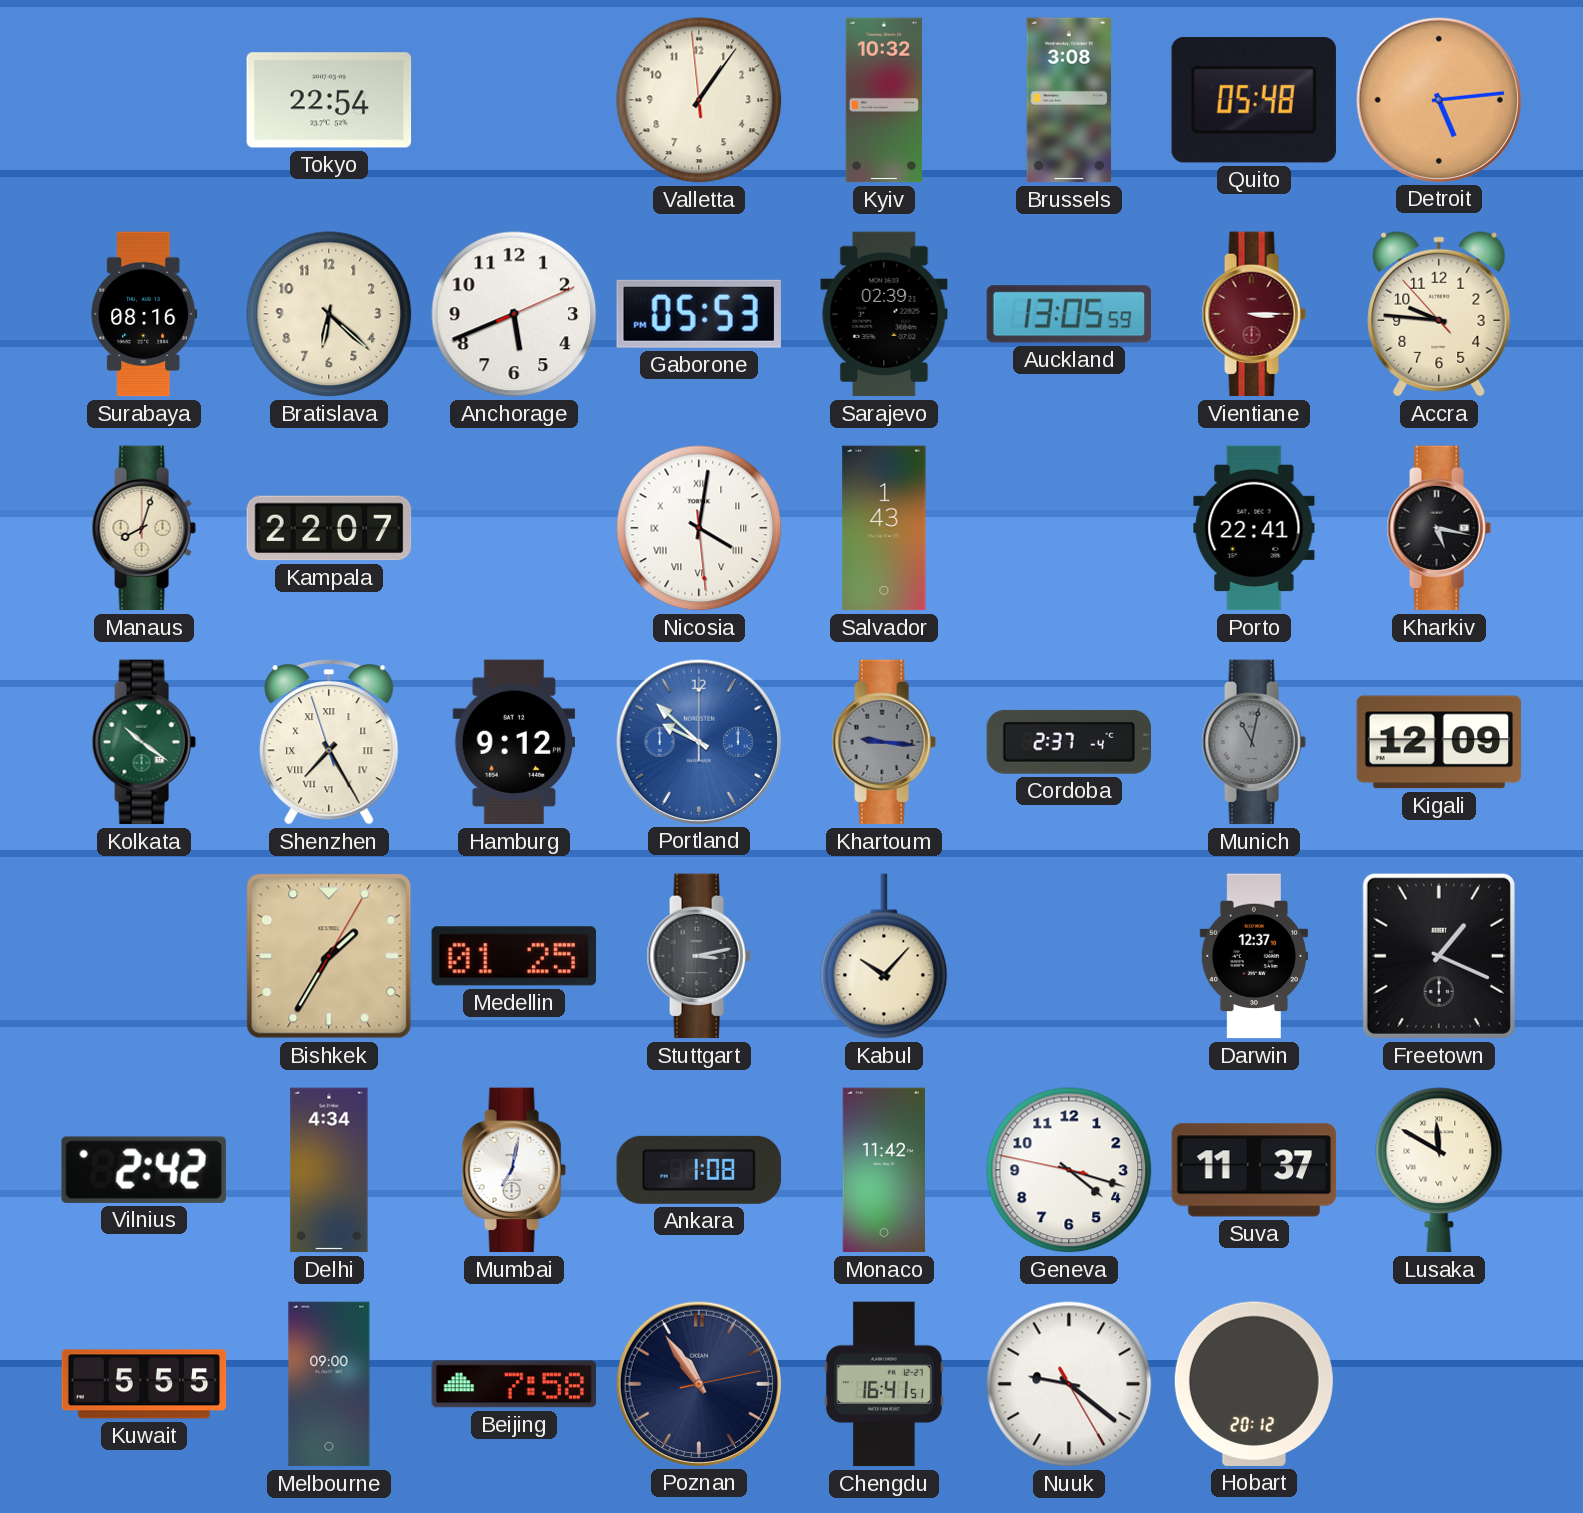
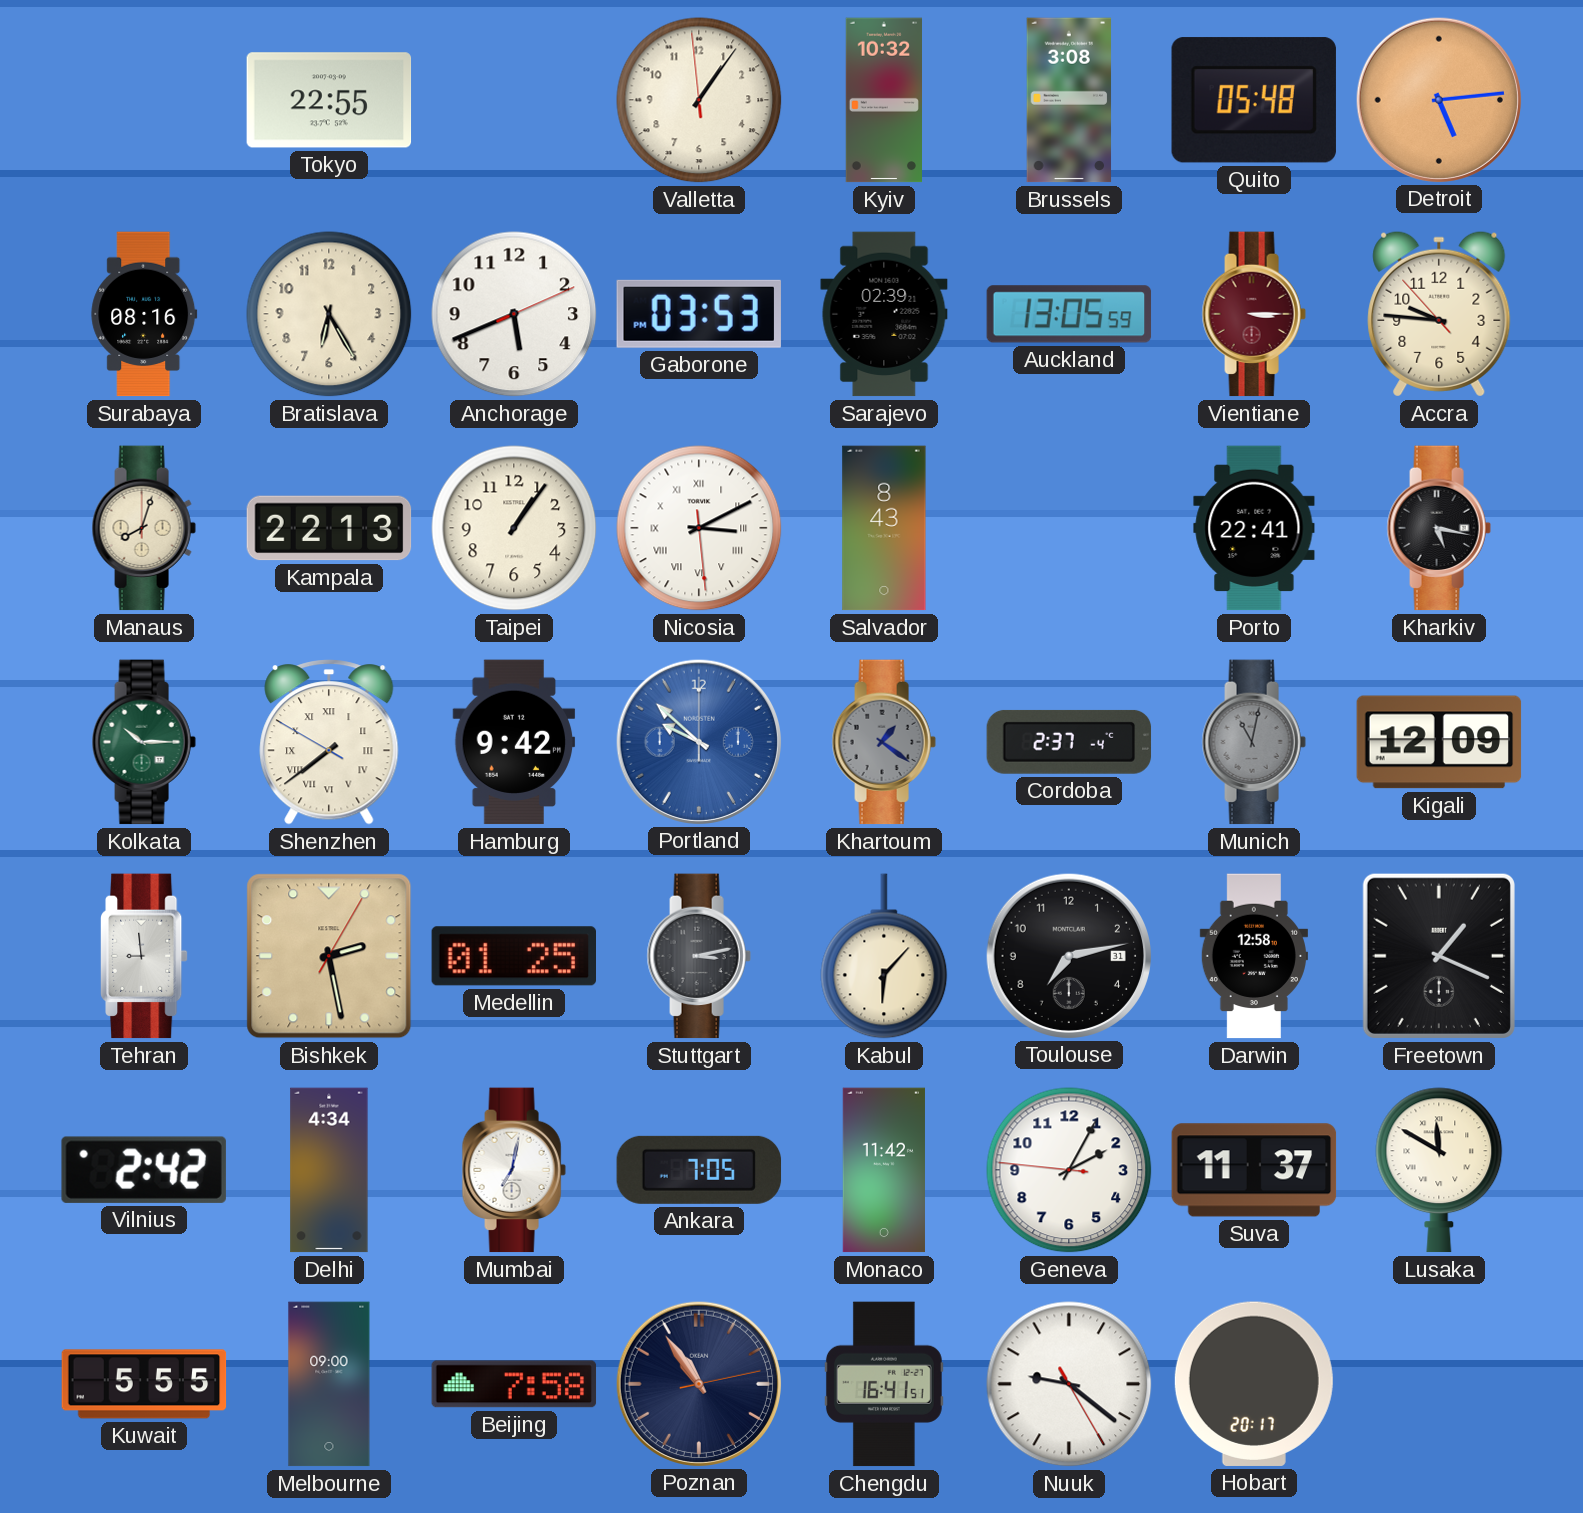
Tokyo: 22:54 -> 22:55
Bratislava: 6:22 -> 6:25
Gaborone: 05:53 -> 03:53
Kampala: 22:07 -> 22:13
Taipei: none -> 1:06
Nicosia: 4:01 -> 3:10
Salvador: 1:43 -> 8:43
Kolkata: 10:21 -> 10:15
Shenzhen: 7:24 -> 7:38
Hamburg: 9:12 -> 9:42
Khartoum: 9:16 -> 1:21
Tehran: none -> 8:59
Bishkek: 1:35 -> 2:28
Kabul: 10:07 -> 6:07
Toulouse: none -> 7:13
Darwin: 12:37 -> 12:58
Ankara: 1:08 -> 7:05
Geneva: 4:17 -> 2:04
Hobart: 20:12 -> 20:17
